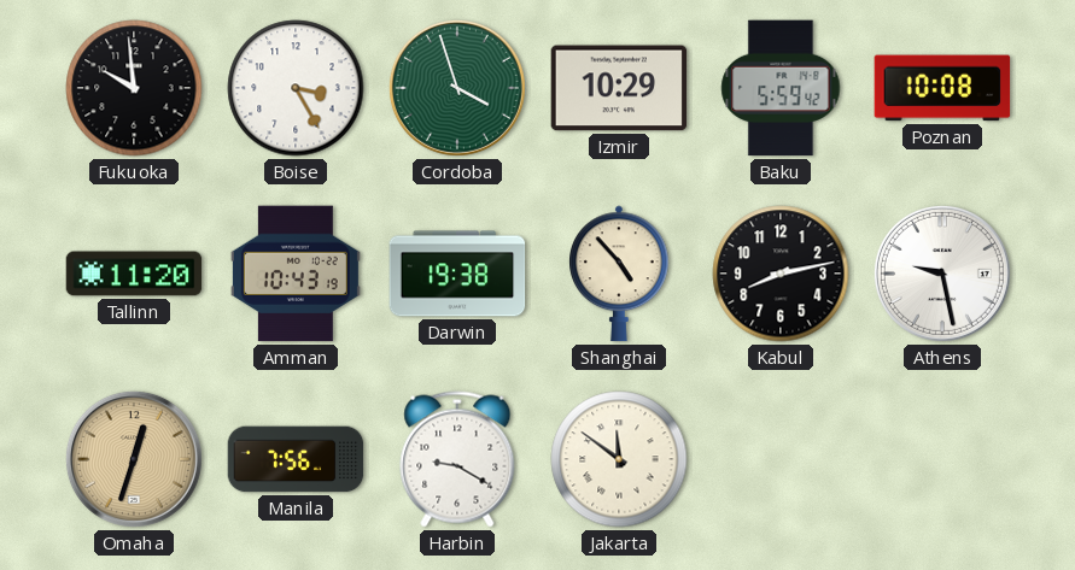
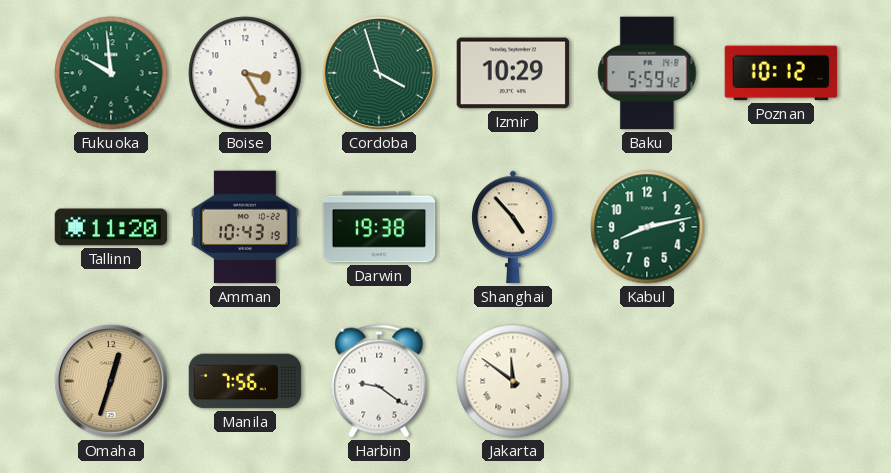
Fukuoka dial: black -> green
Poznan: 10:08 -> 10:12
Kabul dial: black -> green
Athens: 9:28 -> none
Harbin: 9:20 -> 9:21
